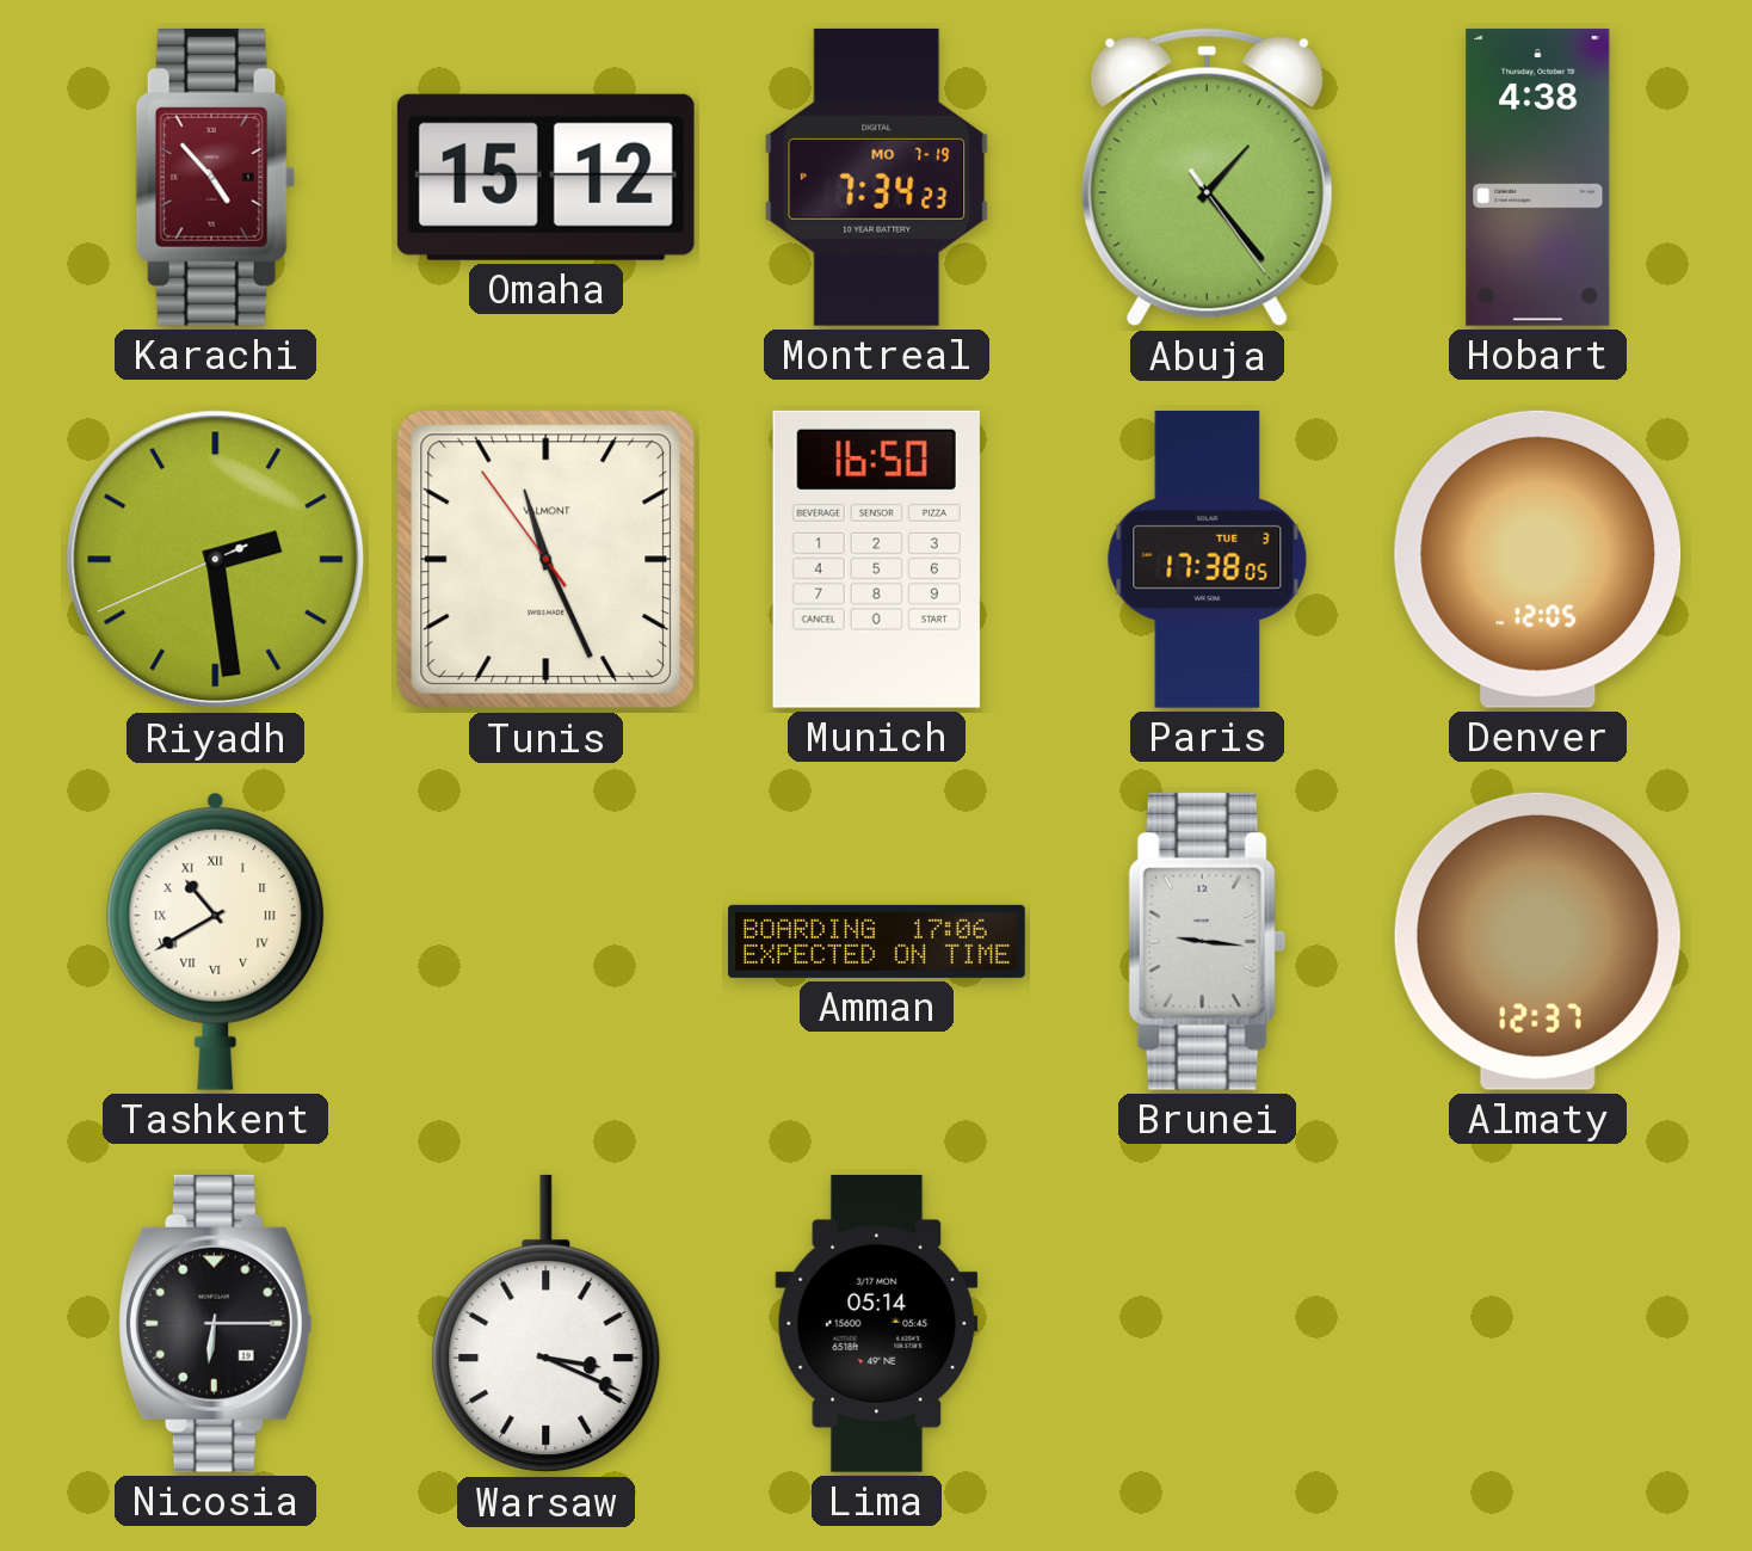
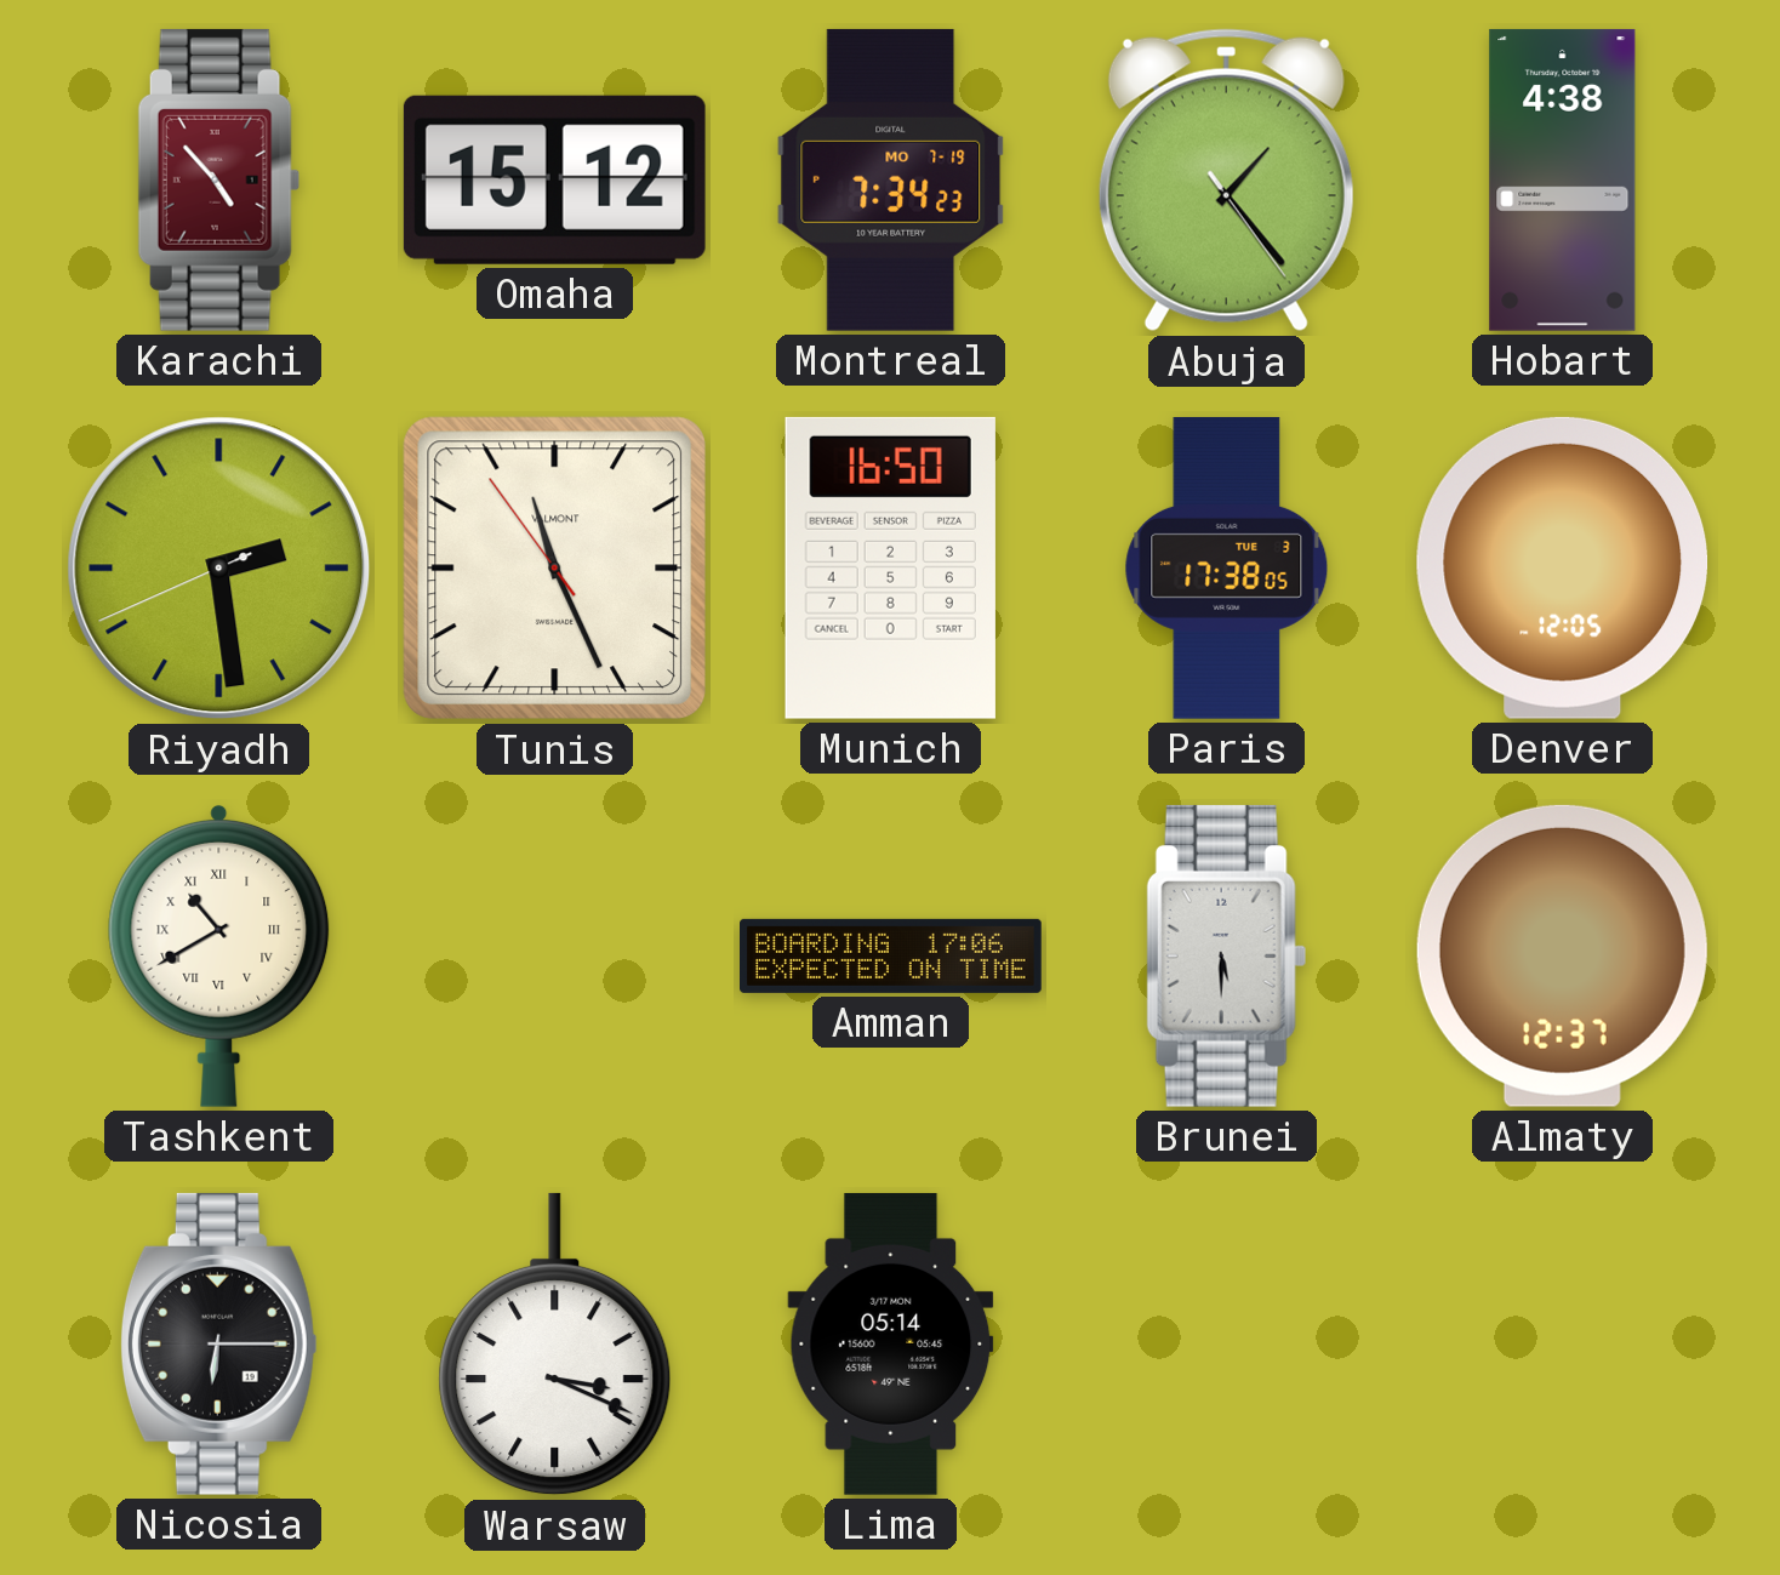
Brunei: 9:16 -> 5:30
